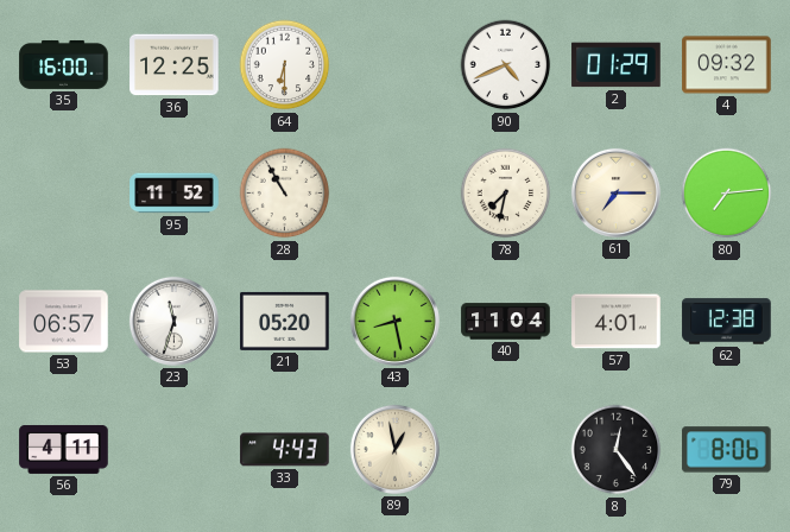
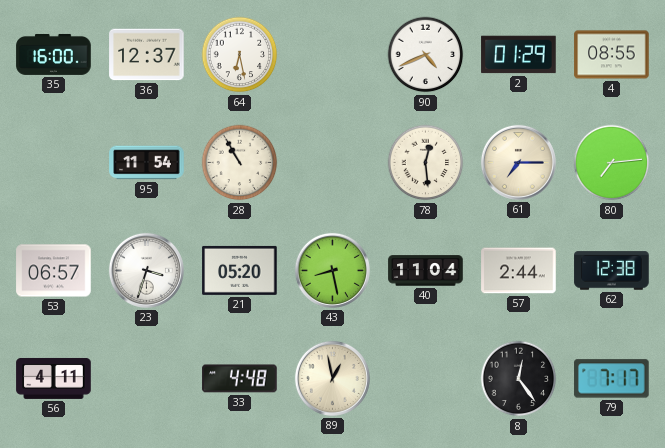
36: 12:25 -> 12:37
64: 6:30 -> 6:28
4: 09:32 -> 08:55
95: 11:52 -> 11:54
78: 7:32 -> 12:29
23: 11:33 -> 3:33
57: 4:01 -> 2:44
33: 4:43 -> 4:48
79: 8:06 -> 7:17
